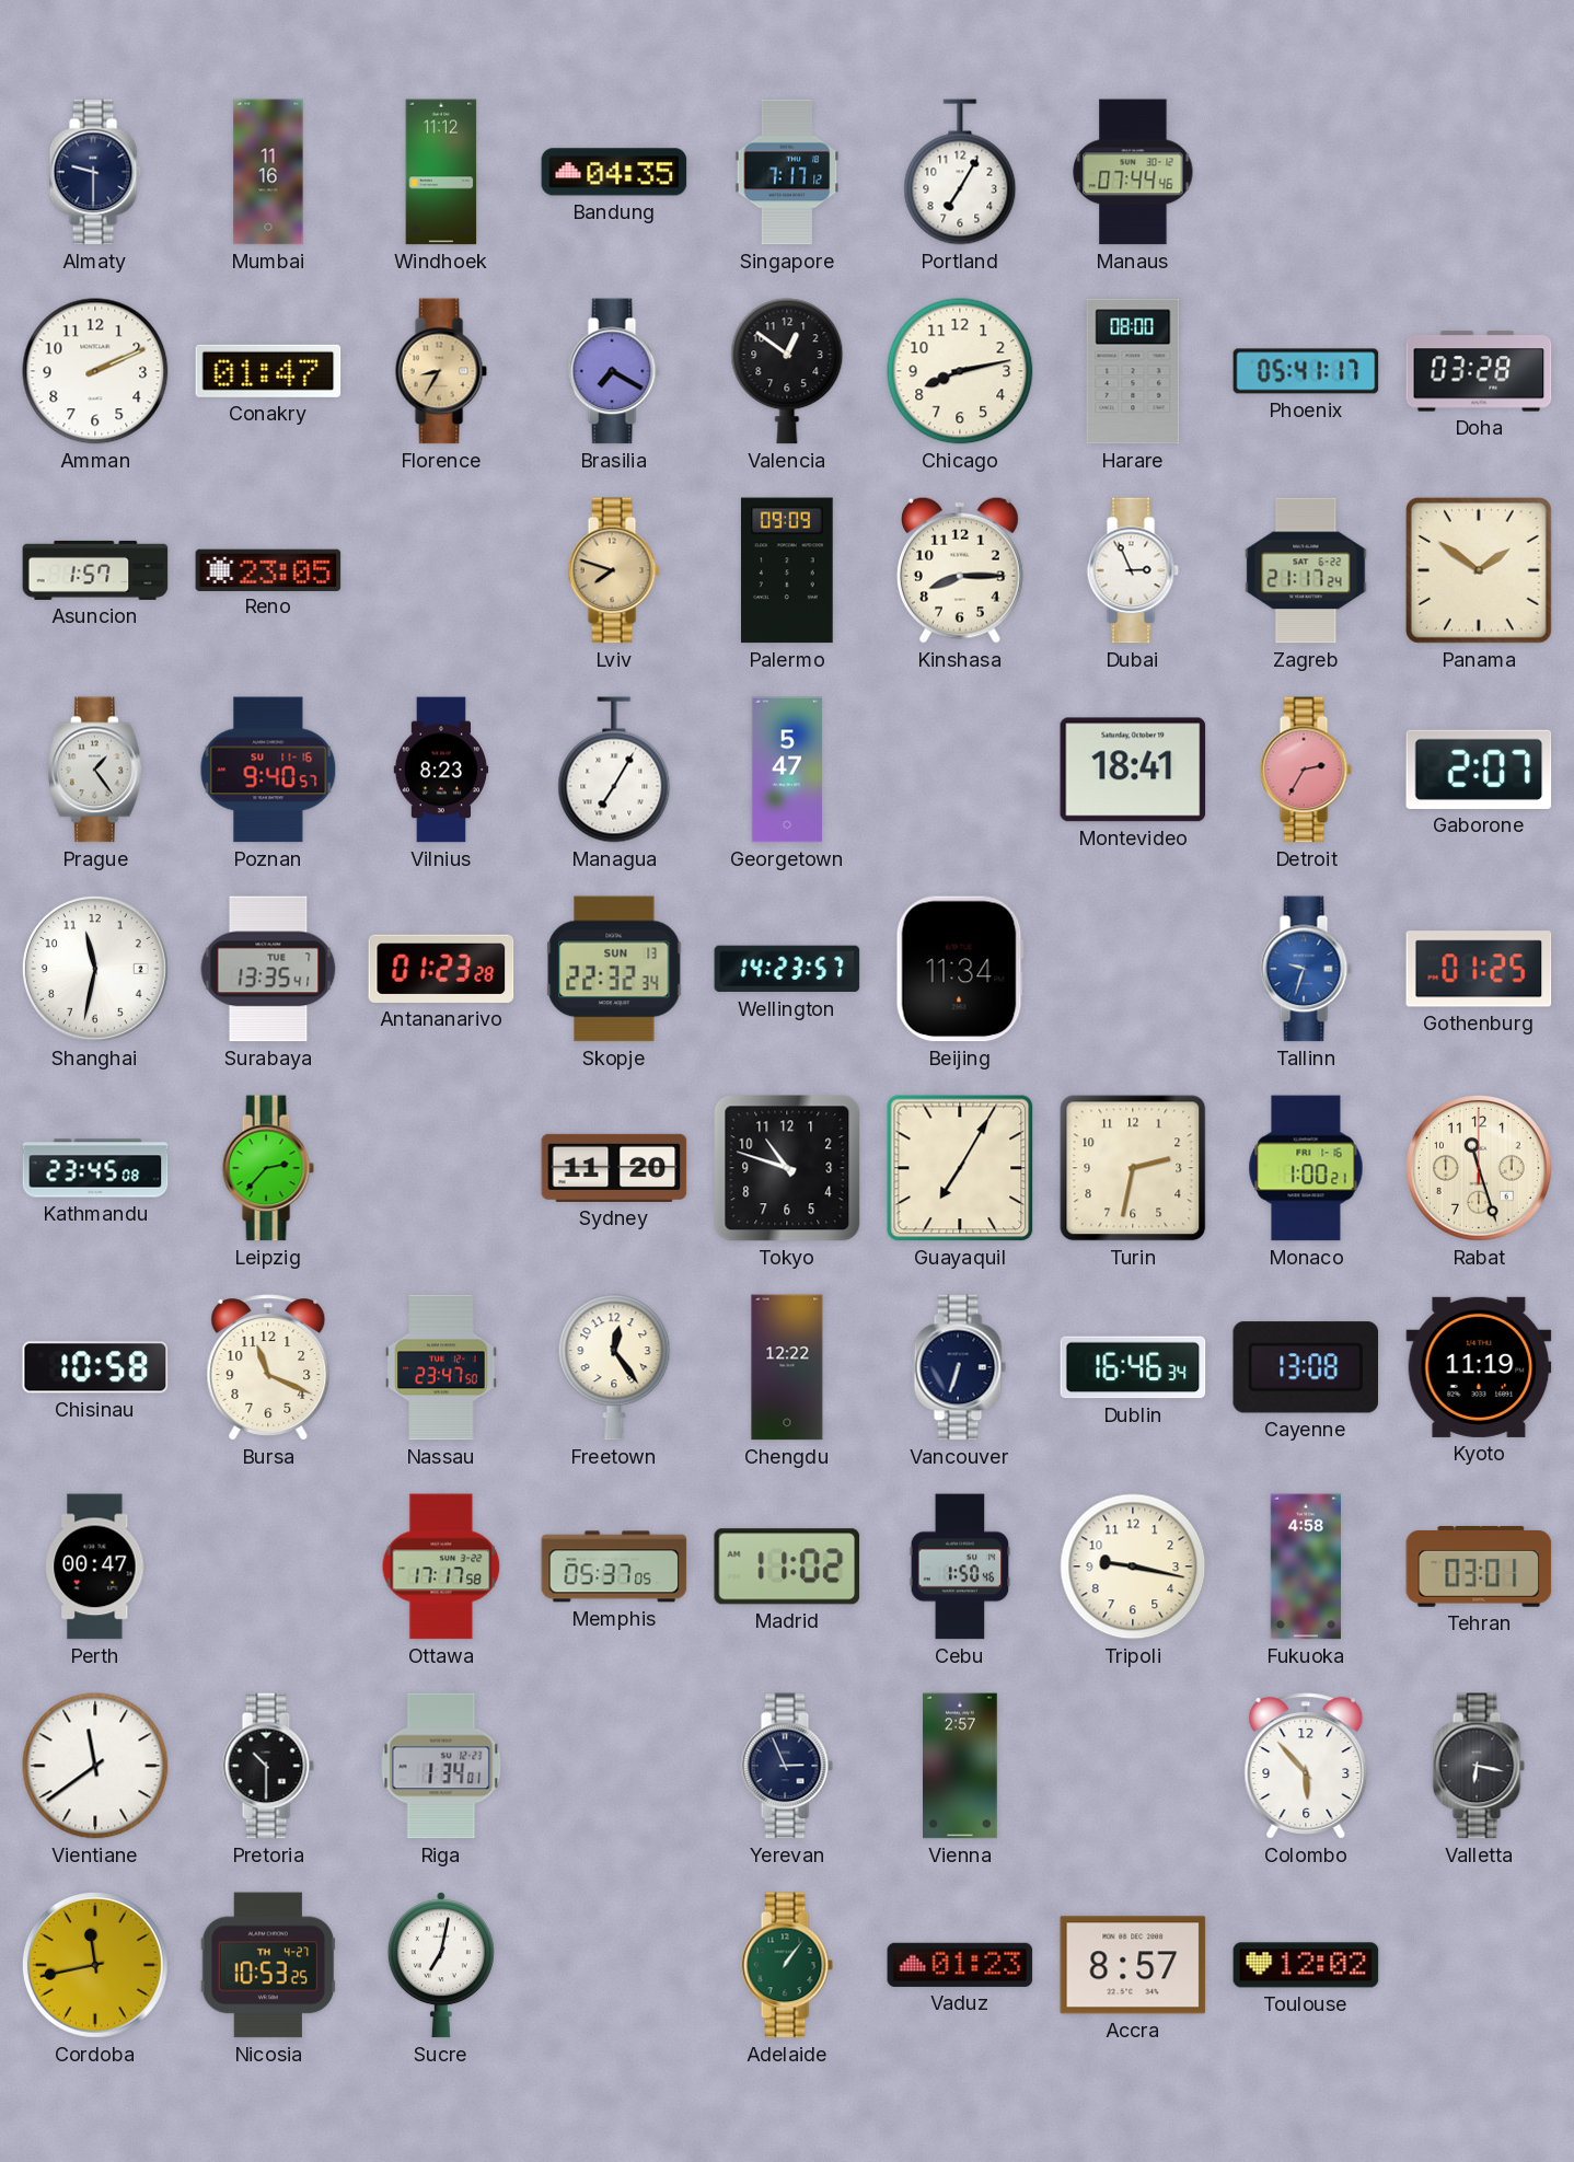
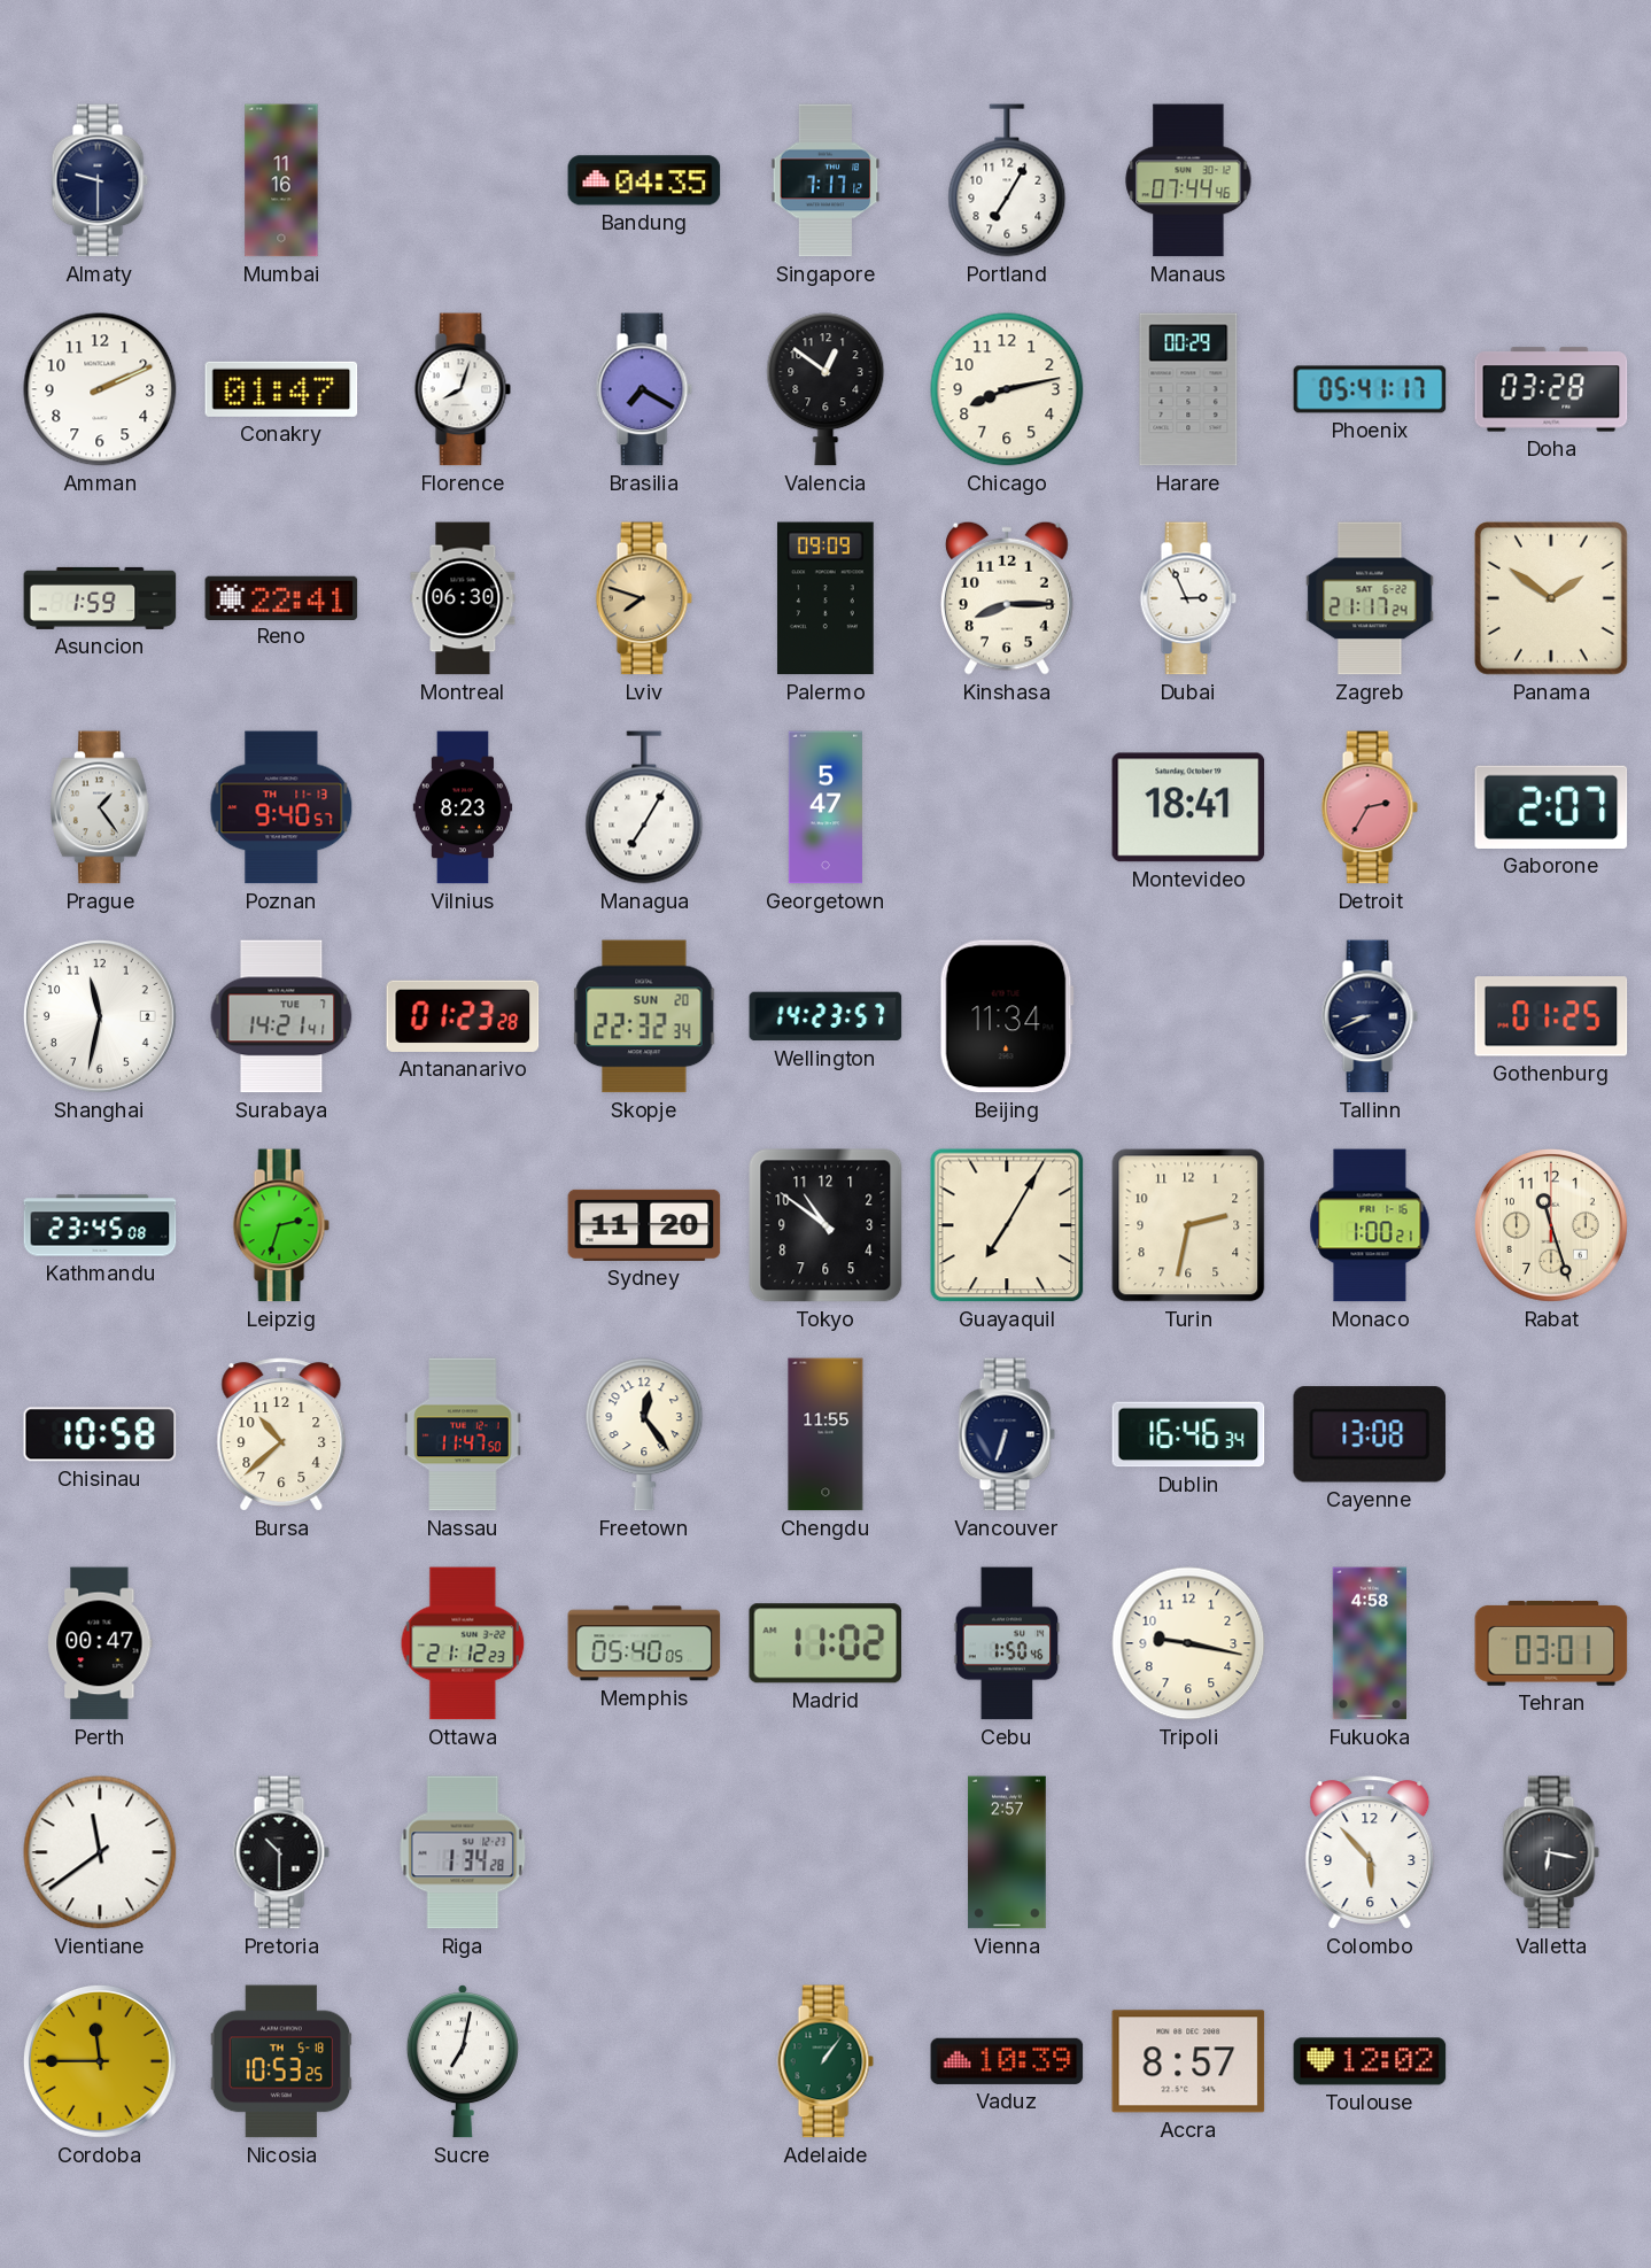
Windhoek: 11:12 -> none
Florence: 8:35 -> 8:03
Florence dial: champagne -> white
Harare: 08:00 -> 00:29
Asuncion: 1:57 -> 1:59
Reno: 23:05 -> 22:41
Montreal: none -> 06:30
Poznan date: SU 11-16 -> TH 11-13
Surabaya: 13:35 -> 14:21
Skopje date: SUN 13 -> SUN 20
Tallinn: 9:33 -> 8:41
Tallinn dial: blue -> navy
Leipzig: 2:37 -> 2:33
Tokyo: 10:48 -> 10:51
Bursa: 11:19 -> 10:38
Nassau: 23:47 -> 11:47
Chengdu: 12:22 -> 11:55
Kyoto: 11:19 -> none
Ottawa: 17:17 -> 21:12
Memphis: 05:37 -> 05:40
Riga: 1:34:01 -> 1:34:28
Yerevan: 2:56 -> none
Cordoba: 11:43 -> 11:45
Nicosia date: TH 4-27 -> TH 5-18
Vaduz: 01:23 -> 10:39
